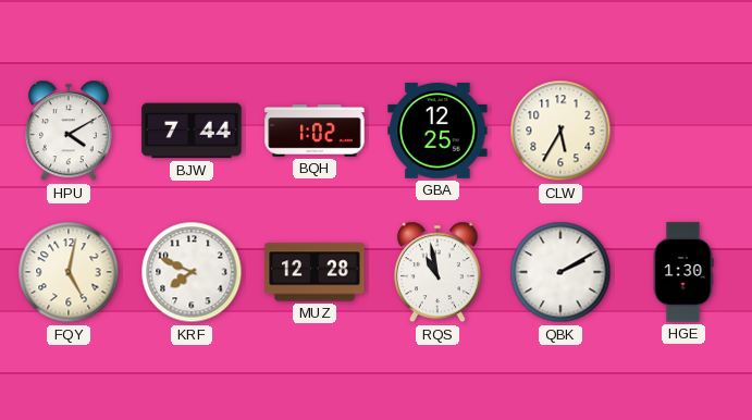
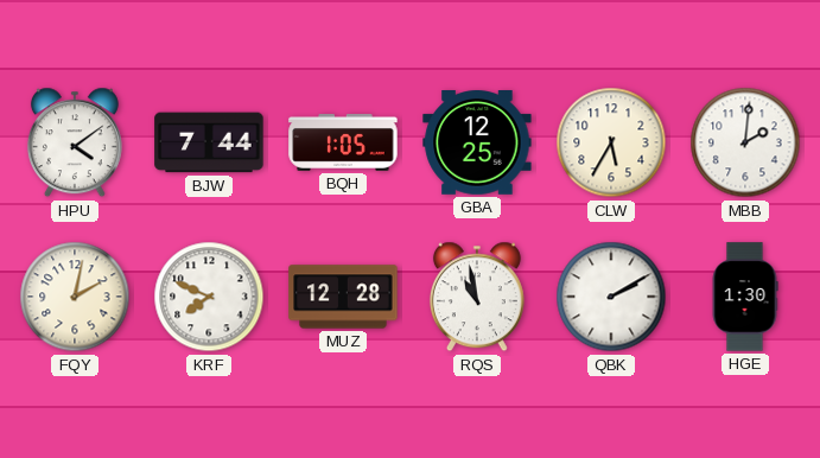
HPU: 4:10 -> 4:09
BQH: 1:02 -> 1:05
MBB: none -> 2:01
FQY: 5:02 -> 2:02
